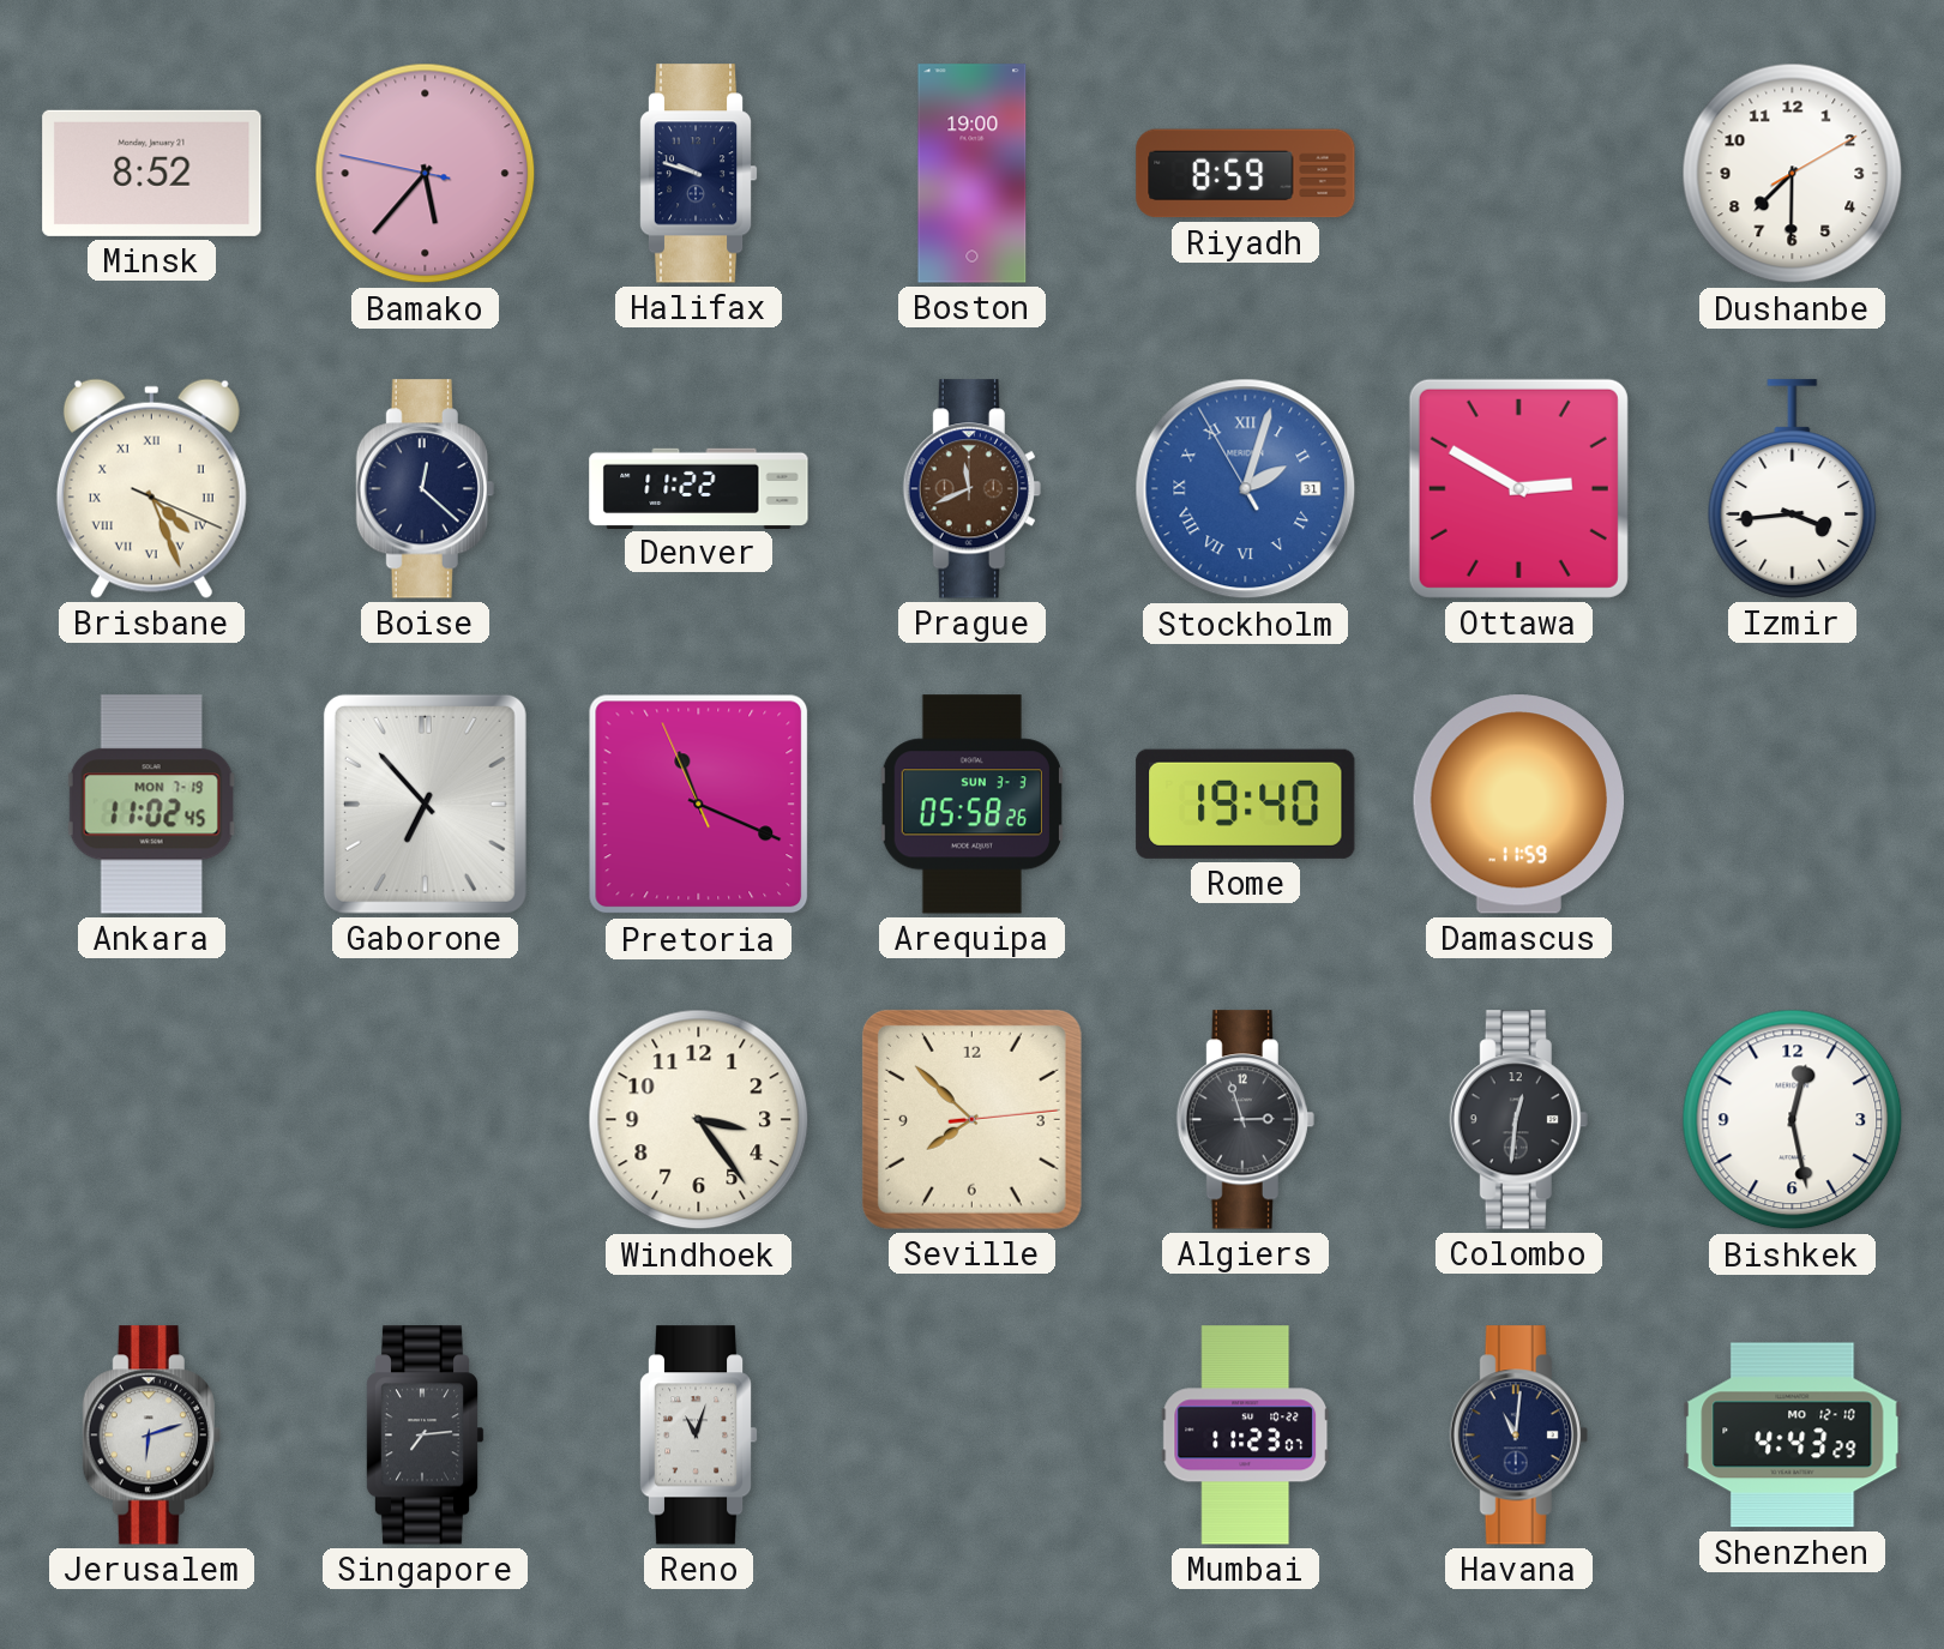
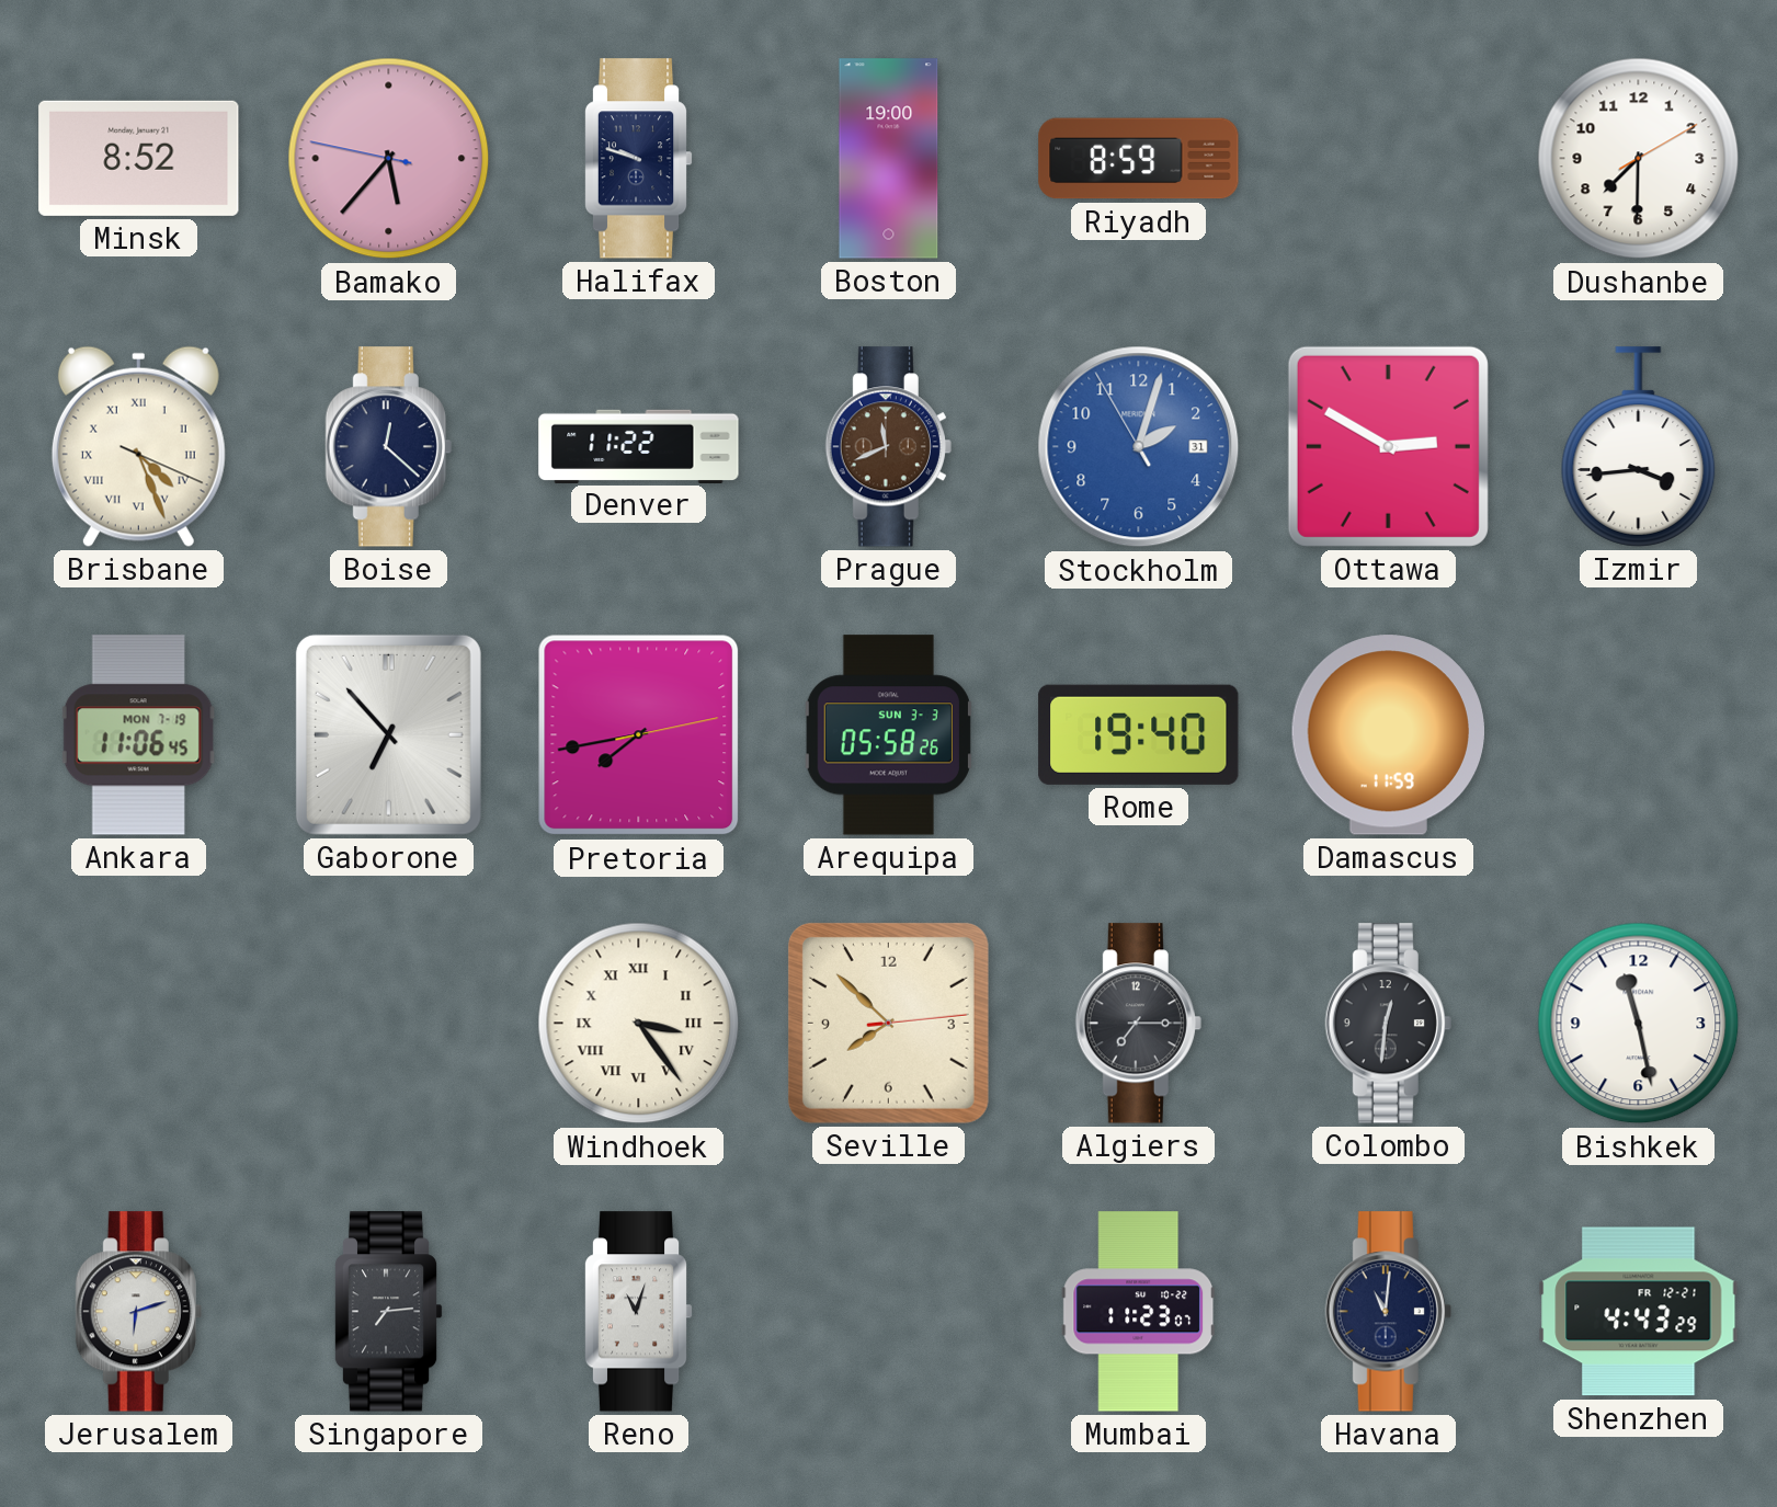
Stockholm numerals: Roman -> Arabic
Ankara: 11:02 -> 11:06
Pretoria: 11:18 -> 7:43
Windhoek numerals: Arabic -> Roman
Algiers: 2:57 -> 7:15
Bishkek: 12:28 -> 11:28
Shenzhen date: MO 12-10 -> FR 12-21
